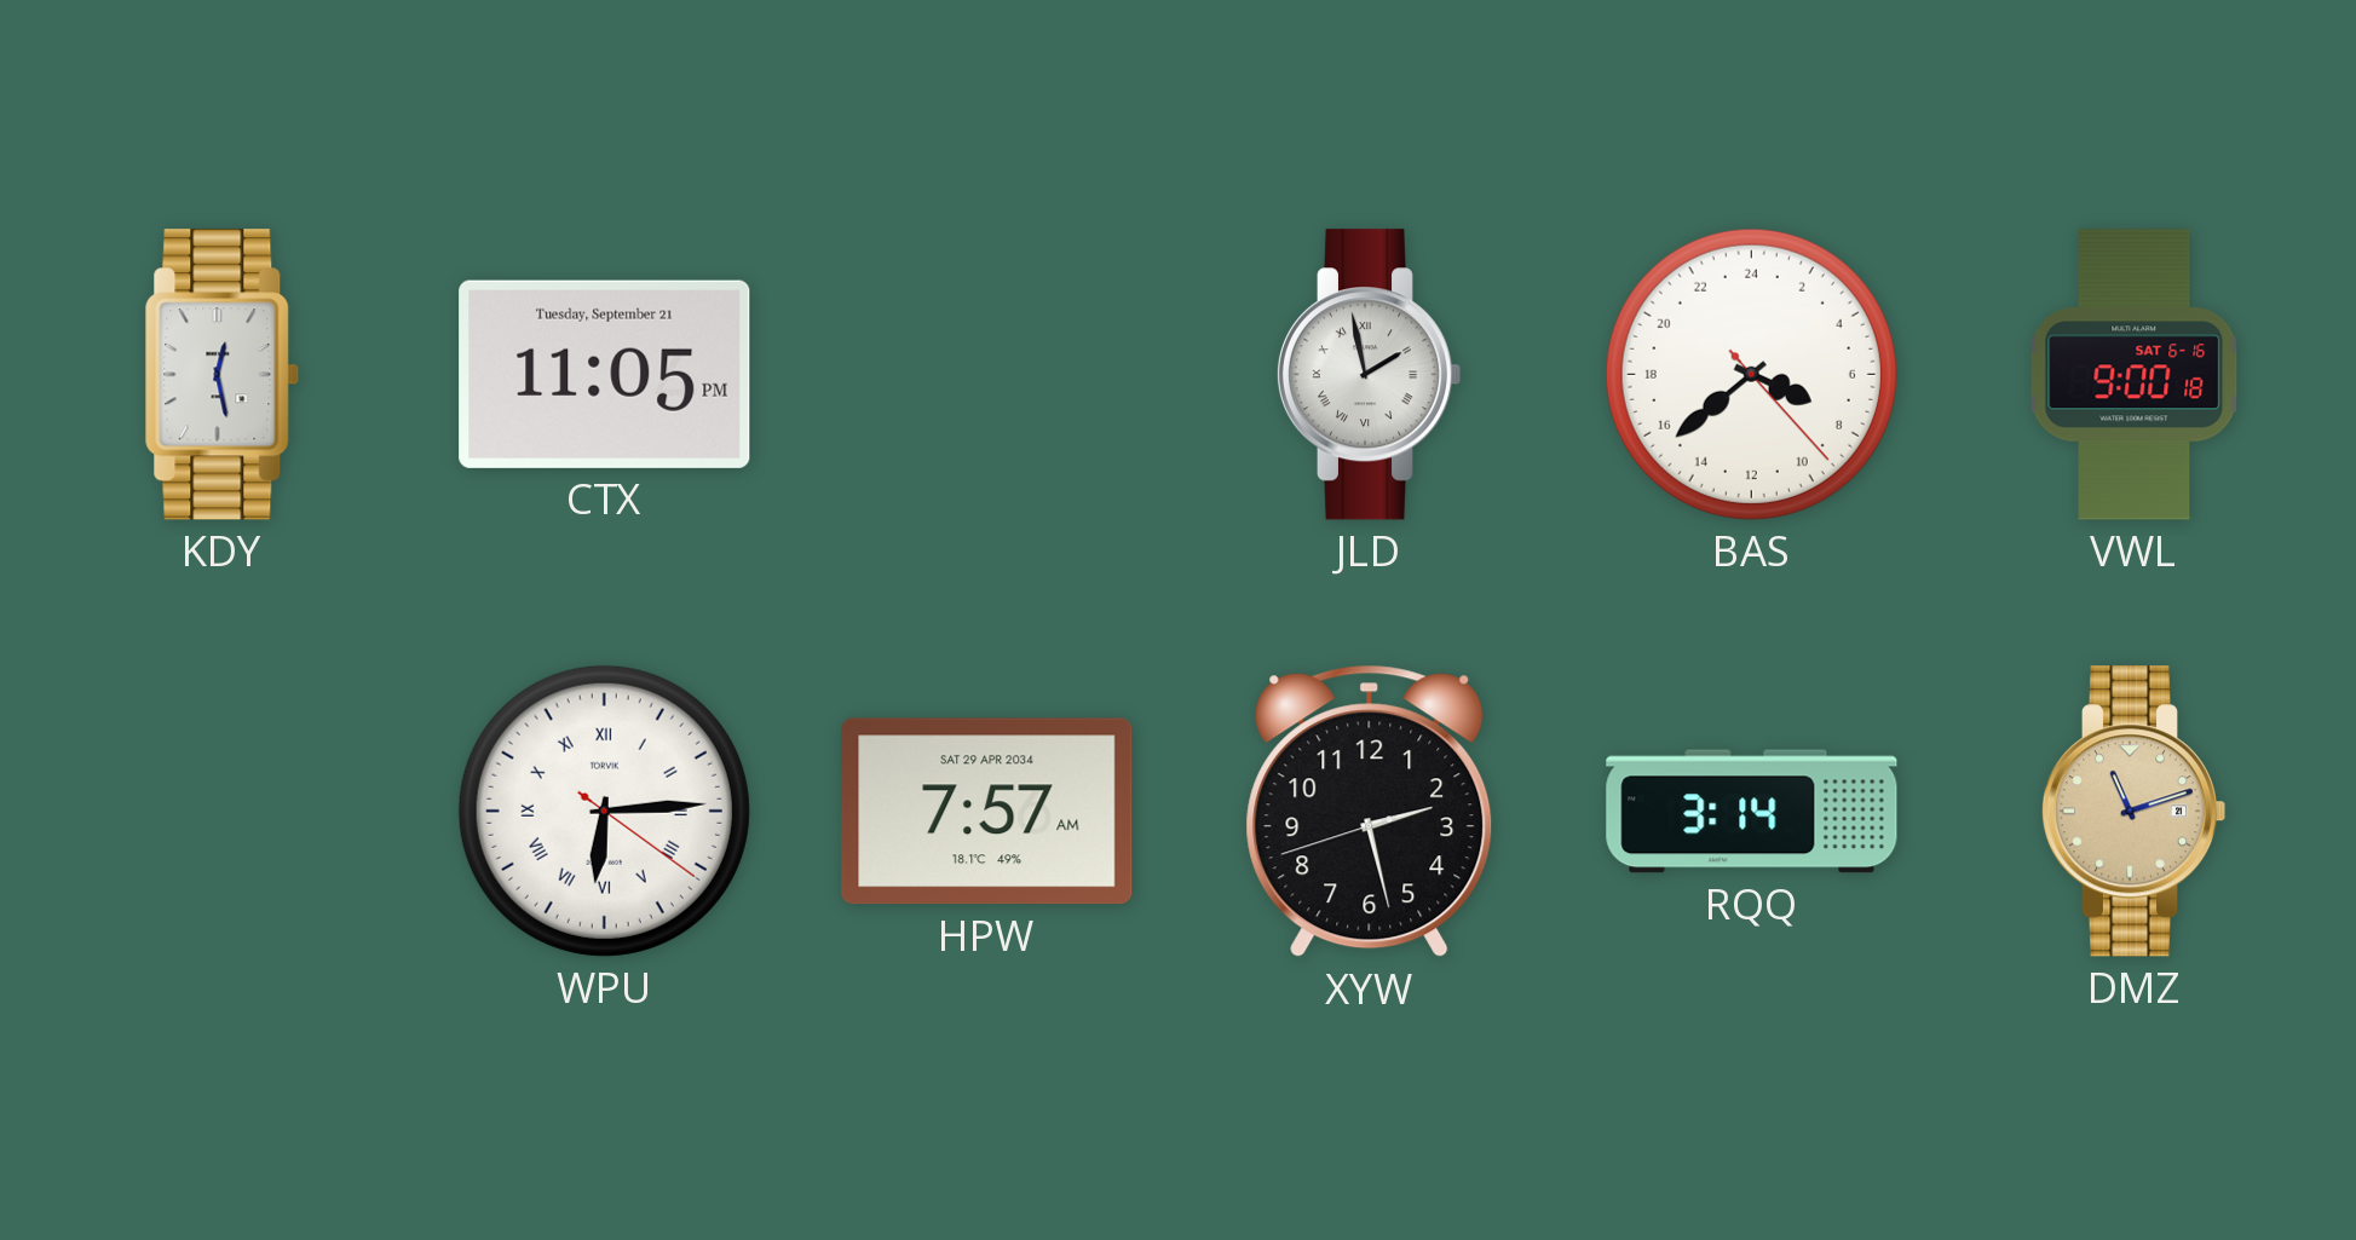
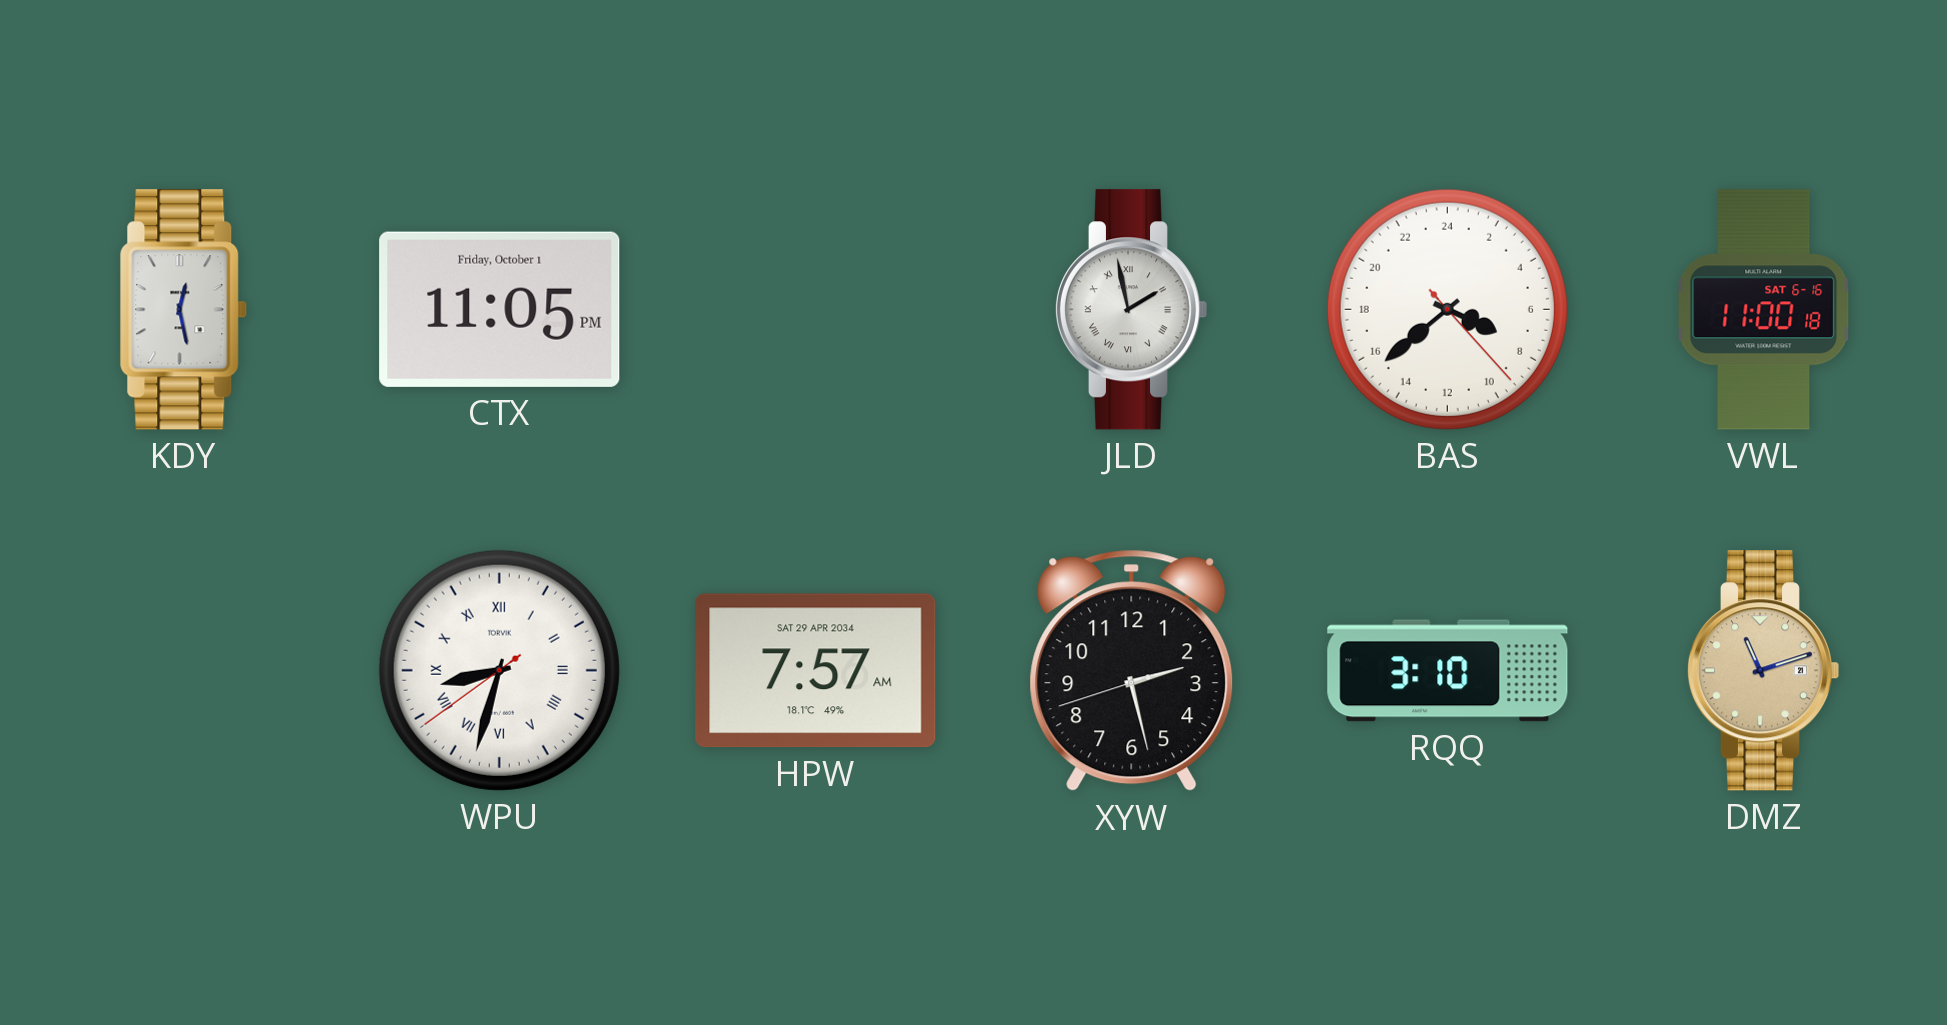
CTX date: Tuesday, September 21 -> Friday, October 1
VWL: 9:00 -> 11:00
WPU: 6:14 -> 8:32
RQQ: 3:14 -> 3:10
